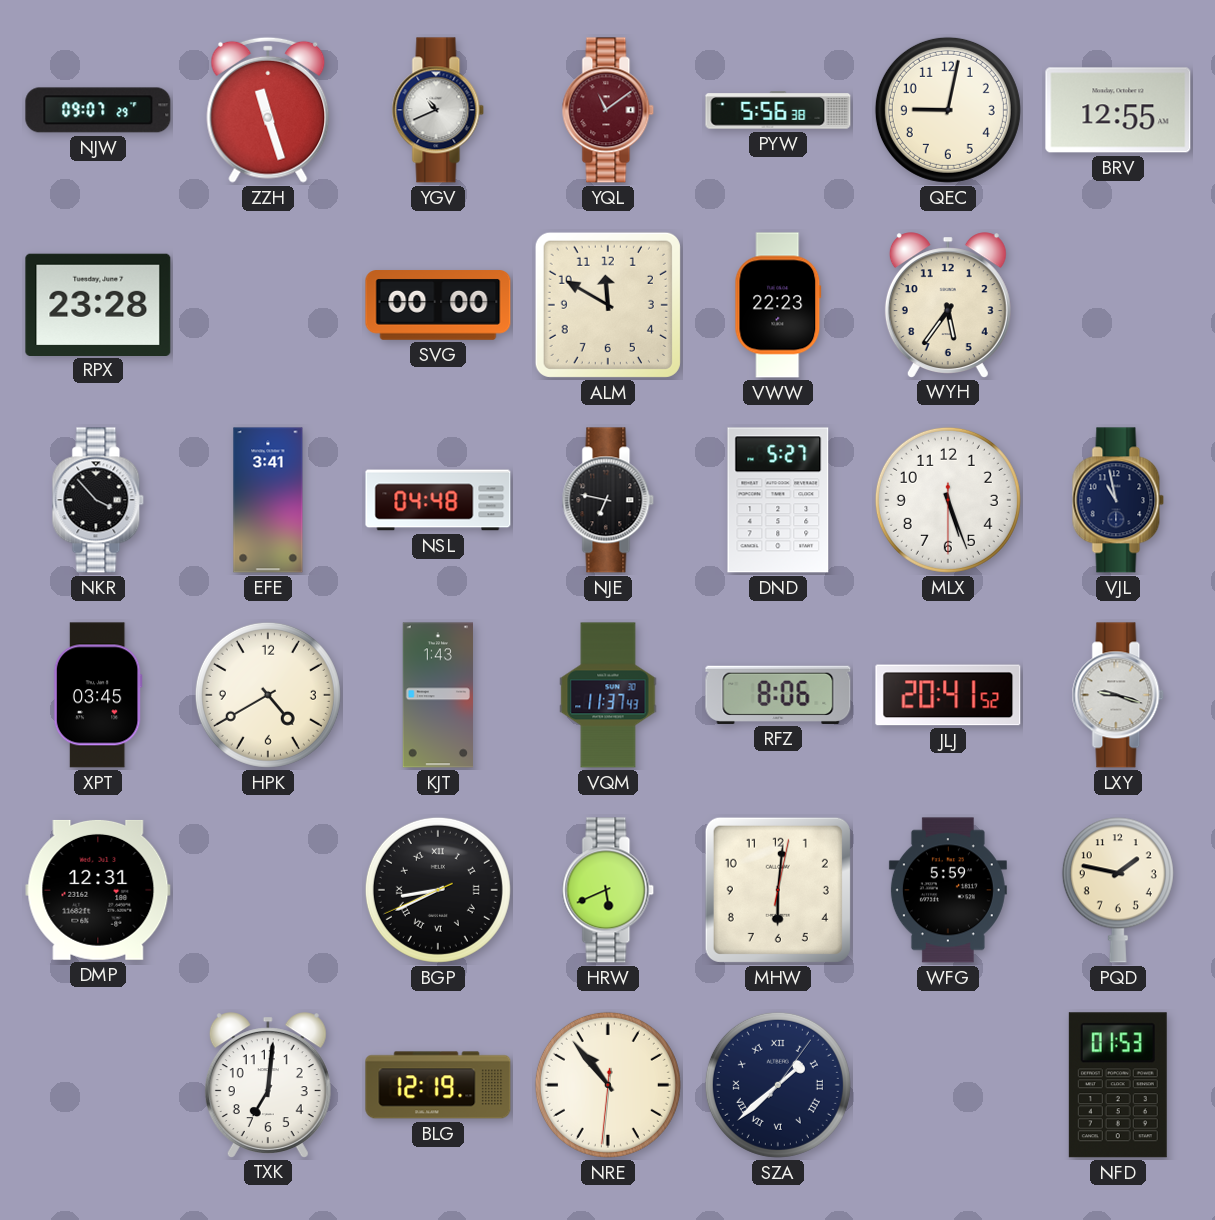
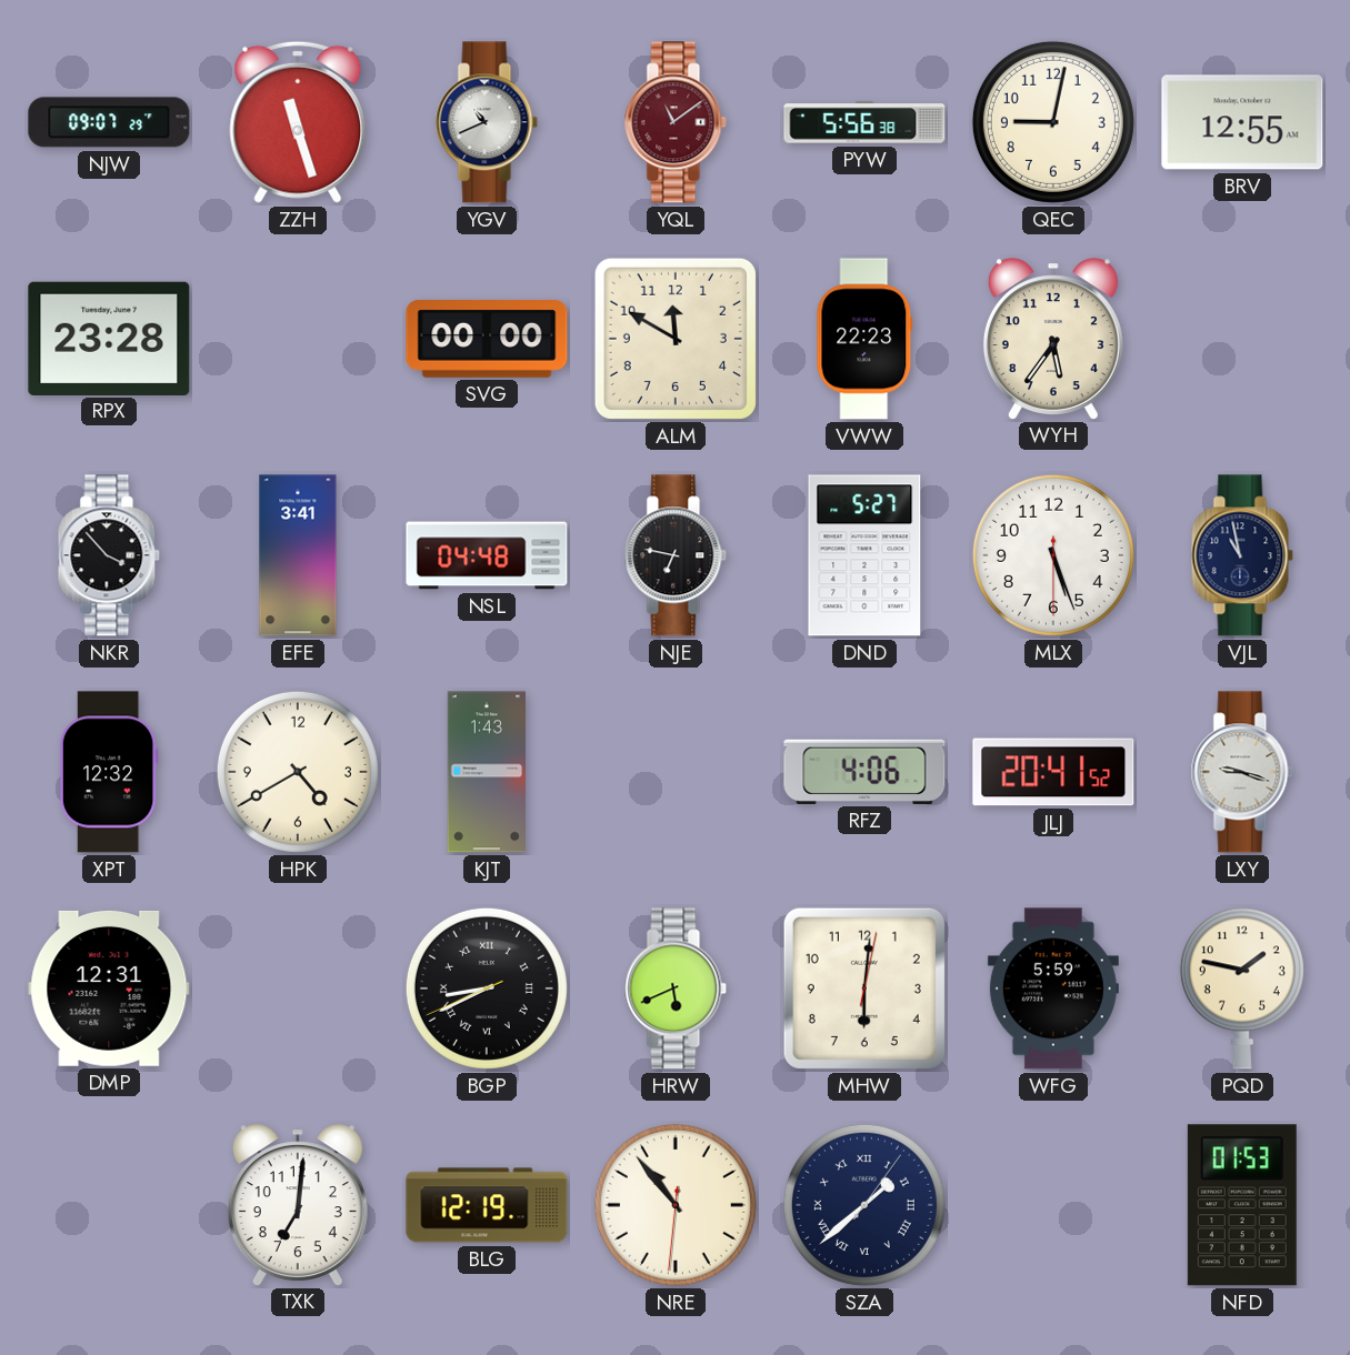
XPT: 03:45 -> 12:32
VQM: 11:37 -> none
RFZ: 8:06 -> 4:06
